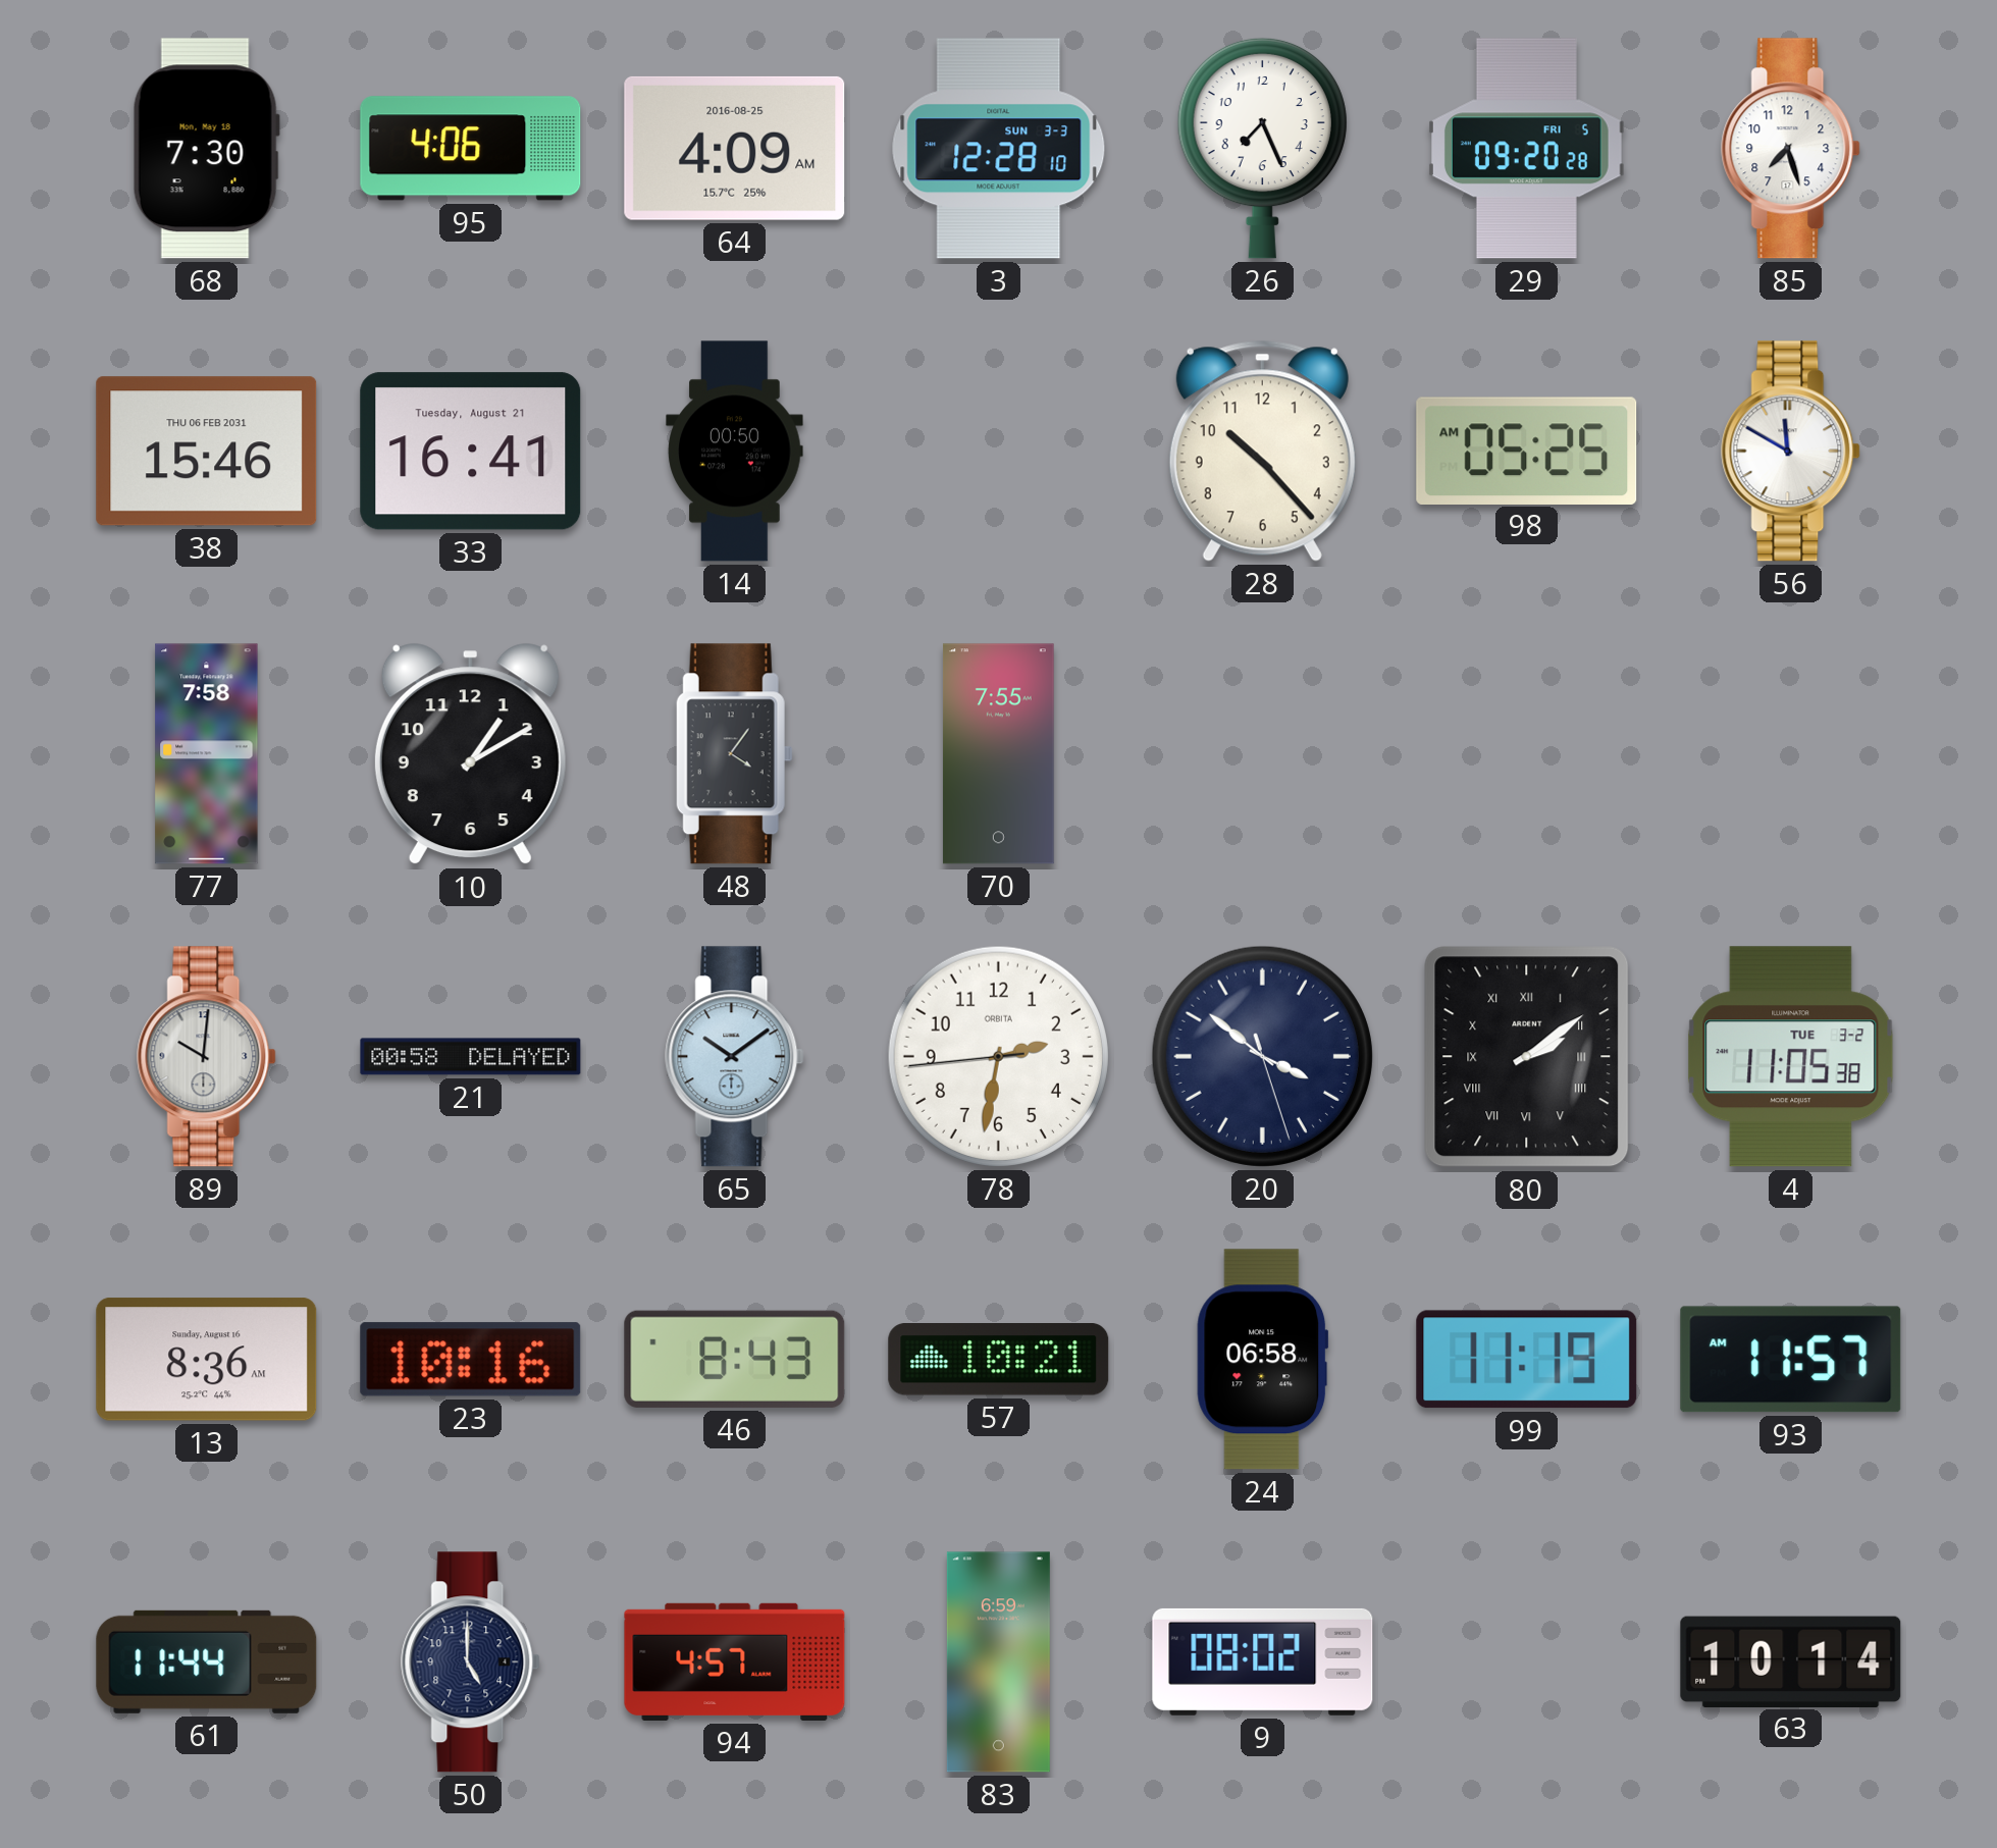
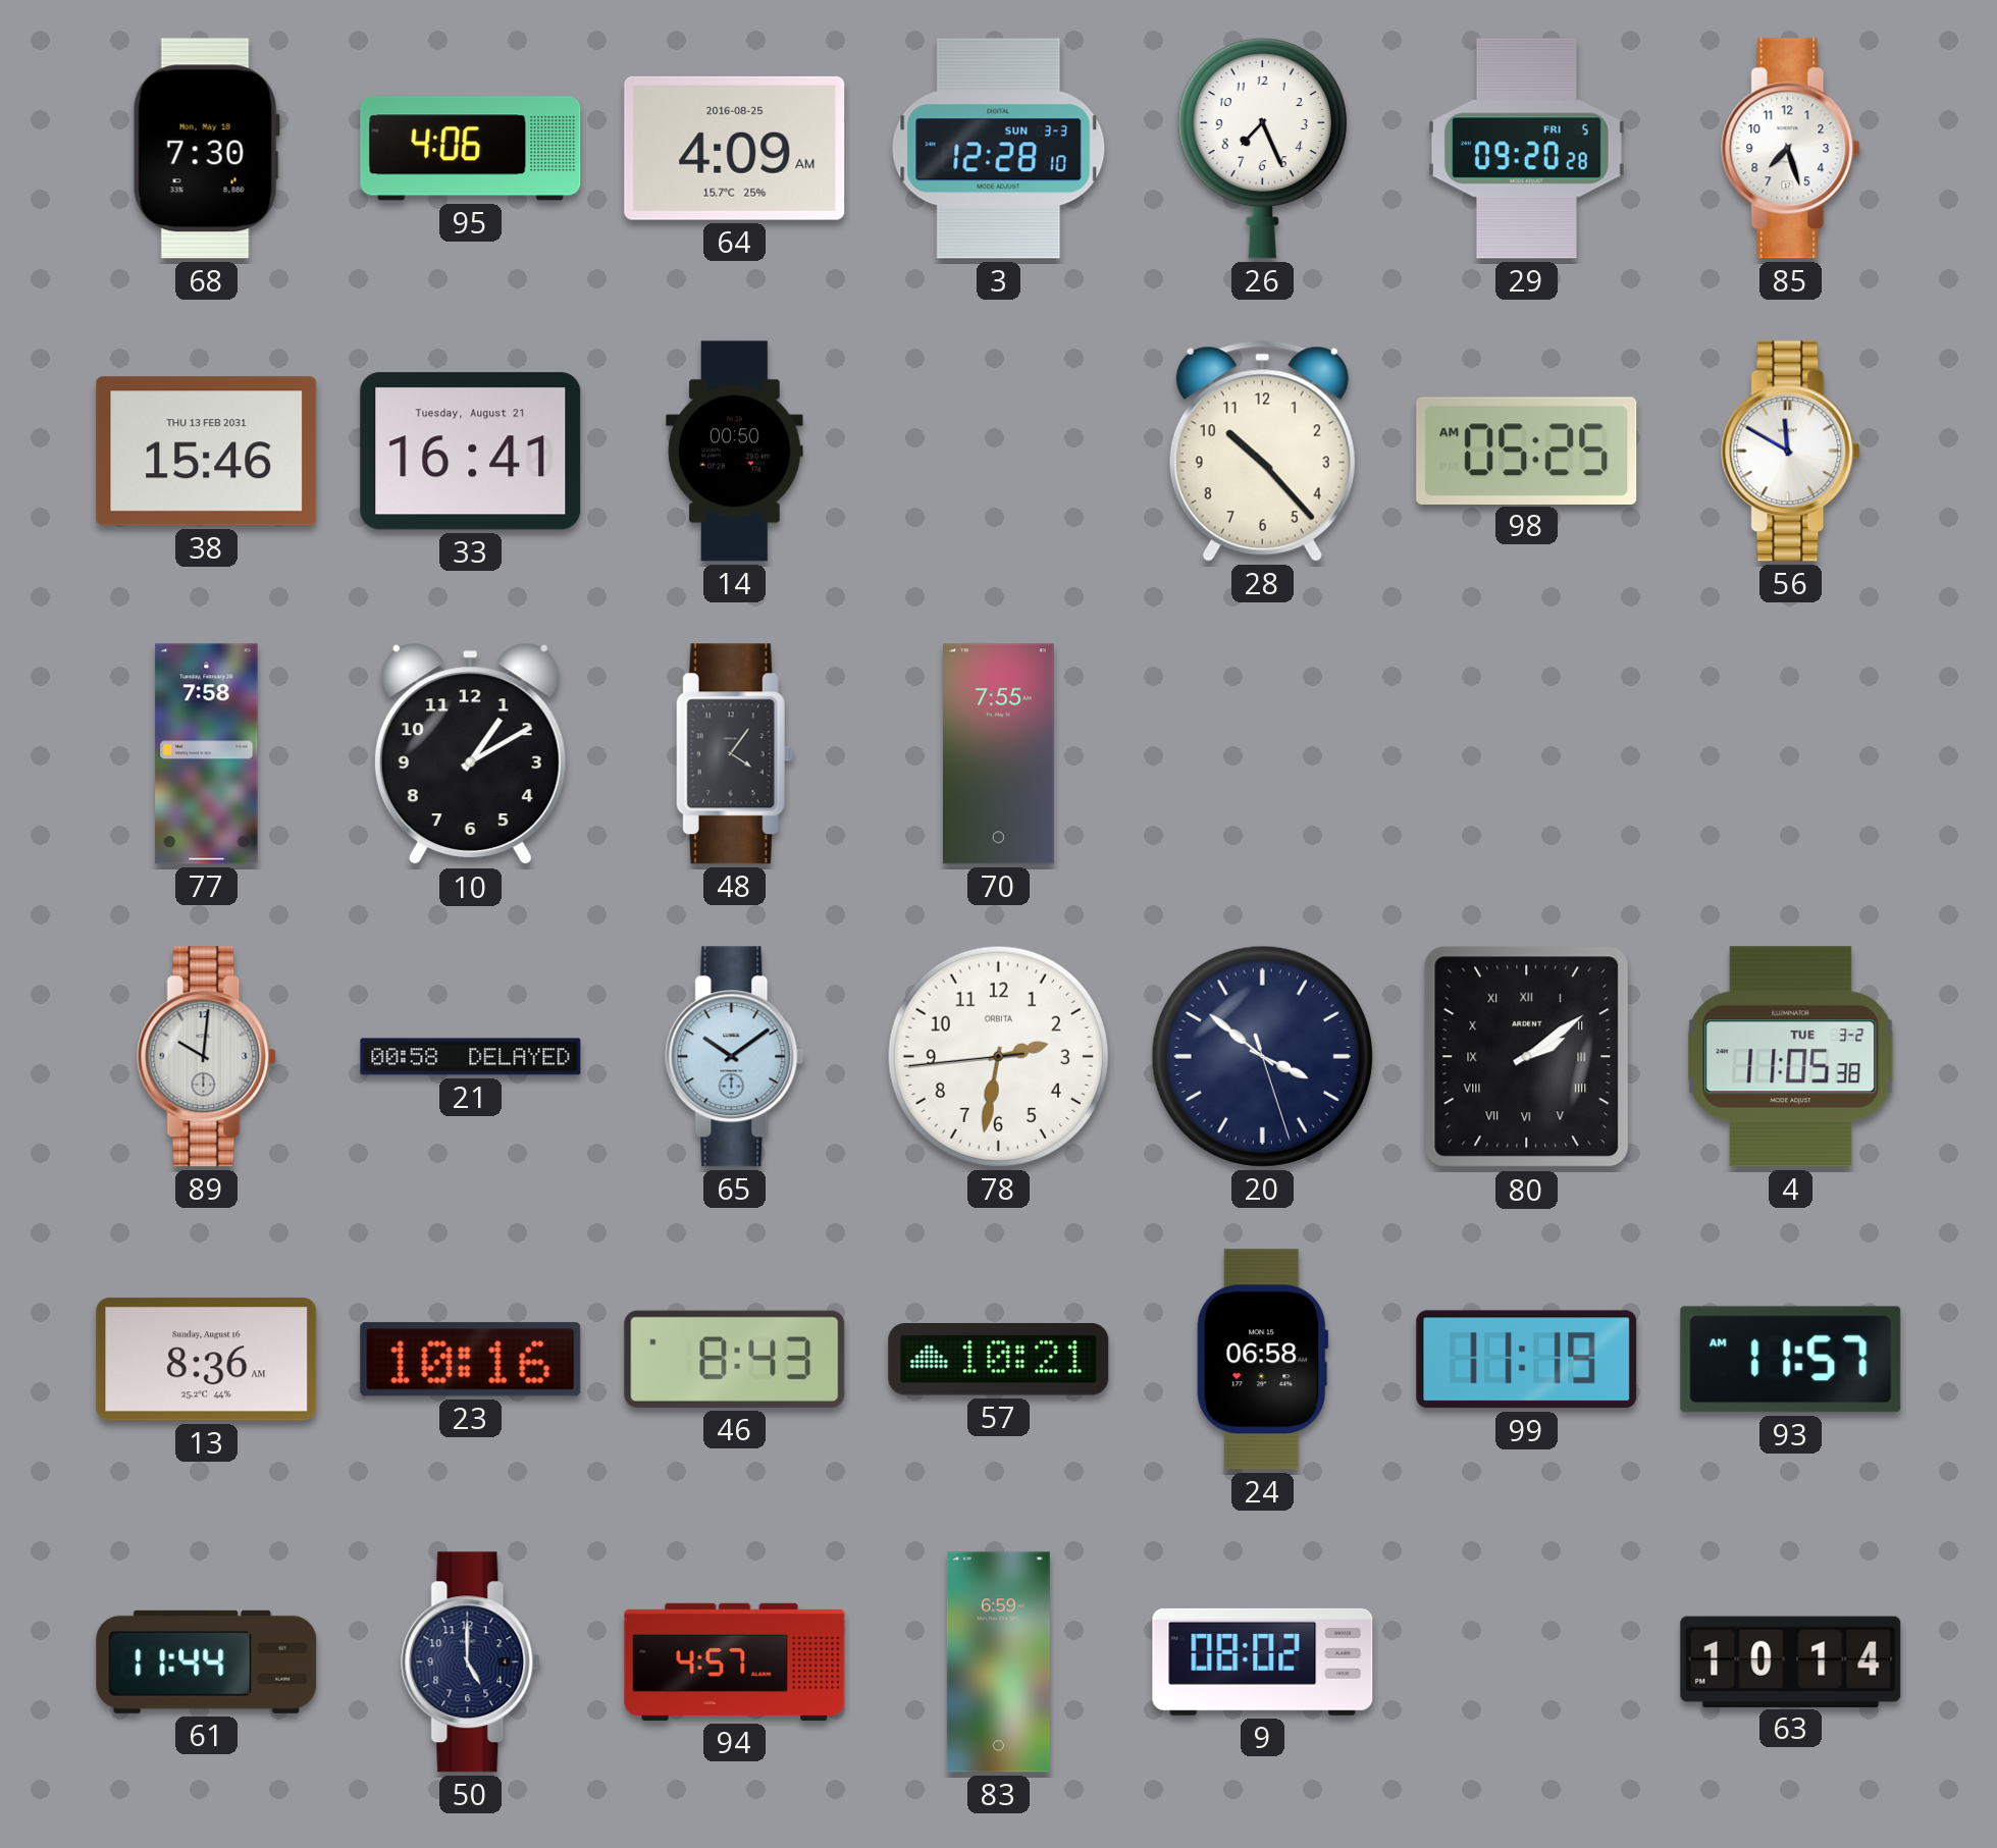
38 date: THU 06 FEB 2031 -> THU 13 FEB 2031
